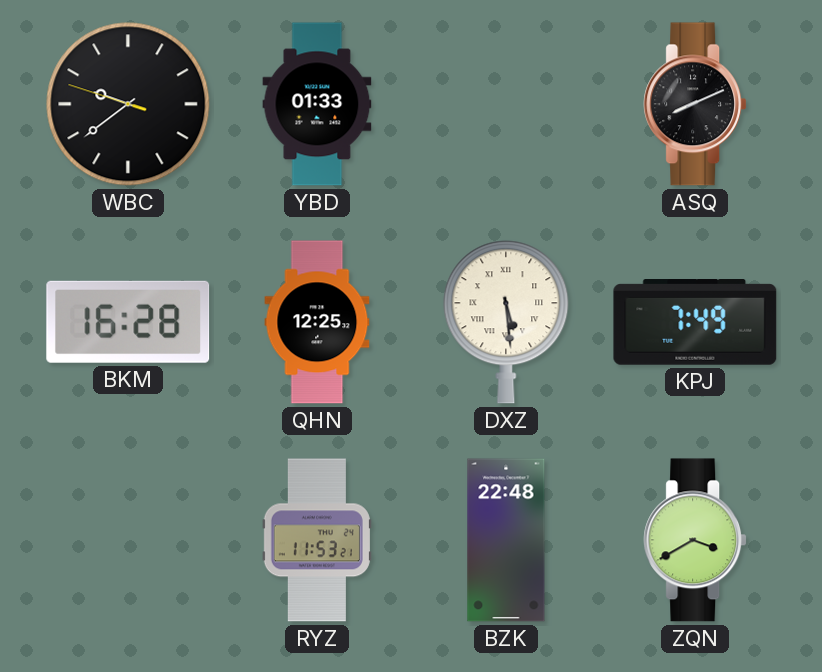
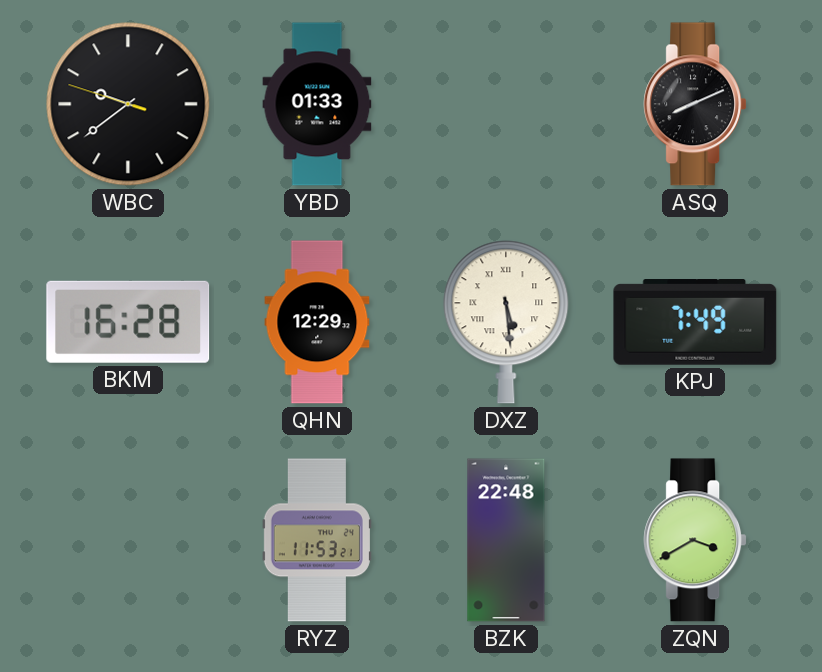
QHN: 12:25 -> 12:29
